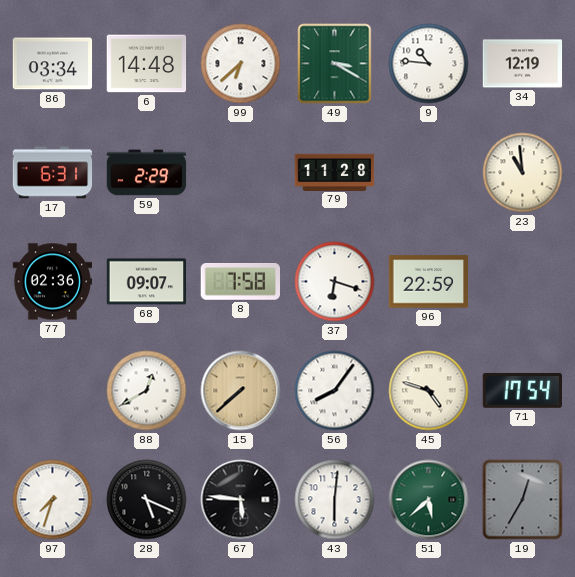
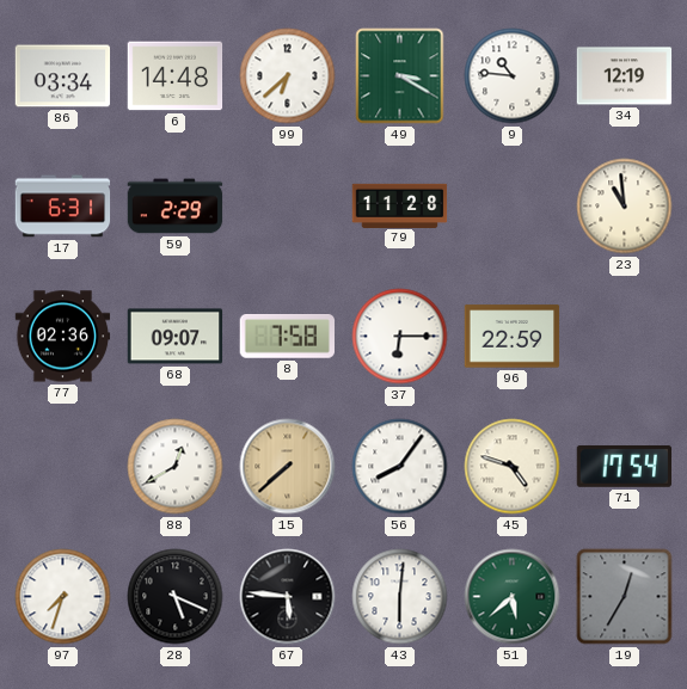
37: 6:18 -> 6:15
